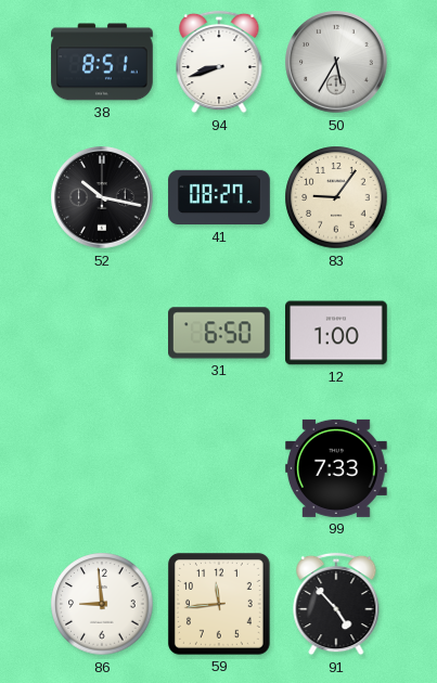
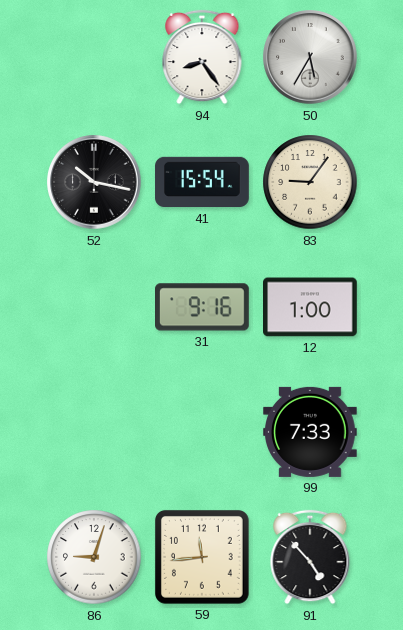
38: 8:51 -> none
94: 8:42 -> 8:24
41: 08:27 -> 15:54
31: 6:50 -> 9:16
86: 8:59 -> 9:03
